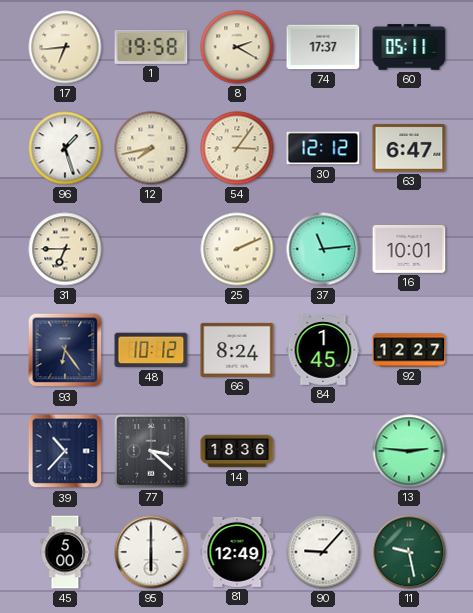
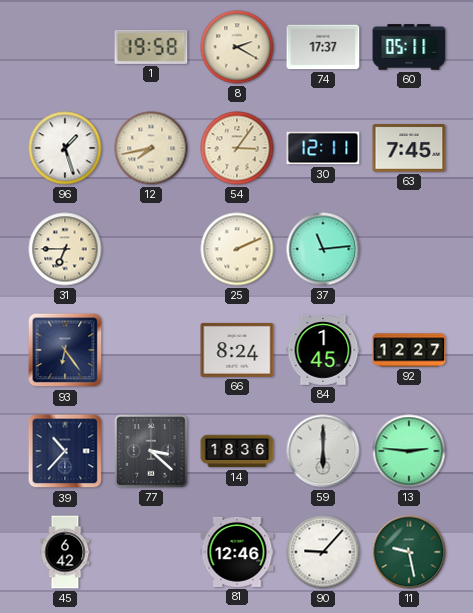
17: 6:44 -> none
30: 12:12 -> 12:11
63: 6:47 -> 7:45
16: 10:01 -> none
48: 10:12 -> none
59: none -> 6:00
45: 5:00 -> 6:42
95: 6:00 -> none
81: 12:49 -> 12:46
